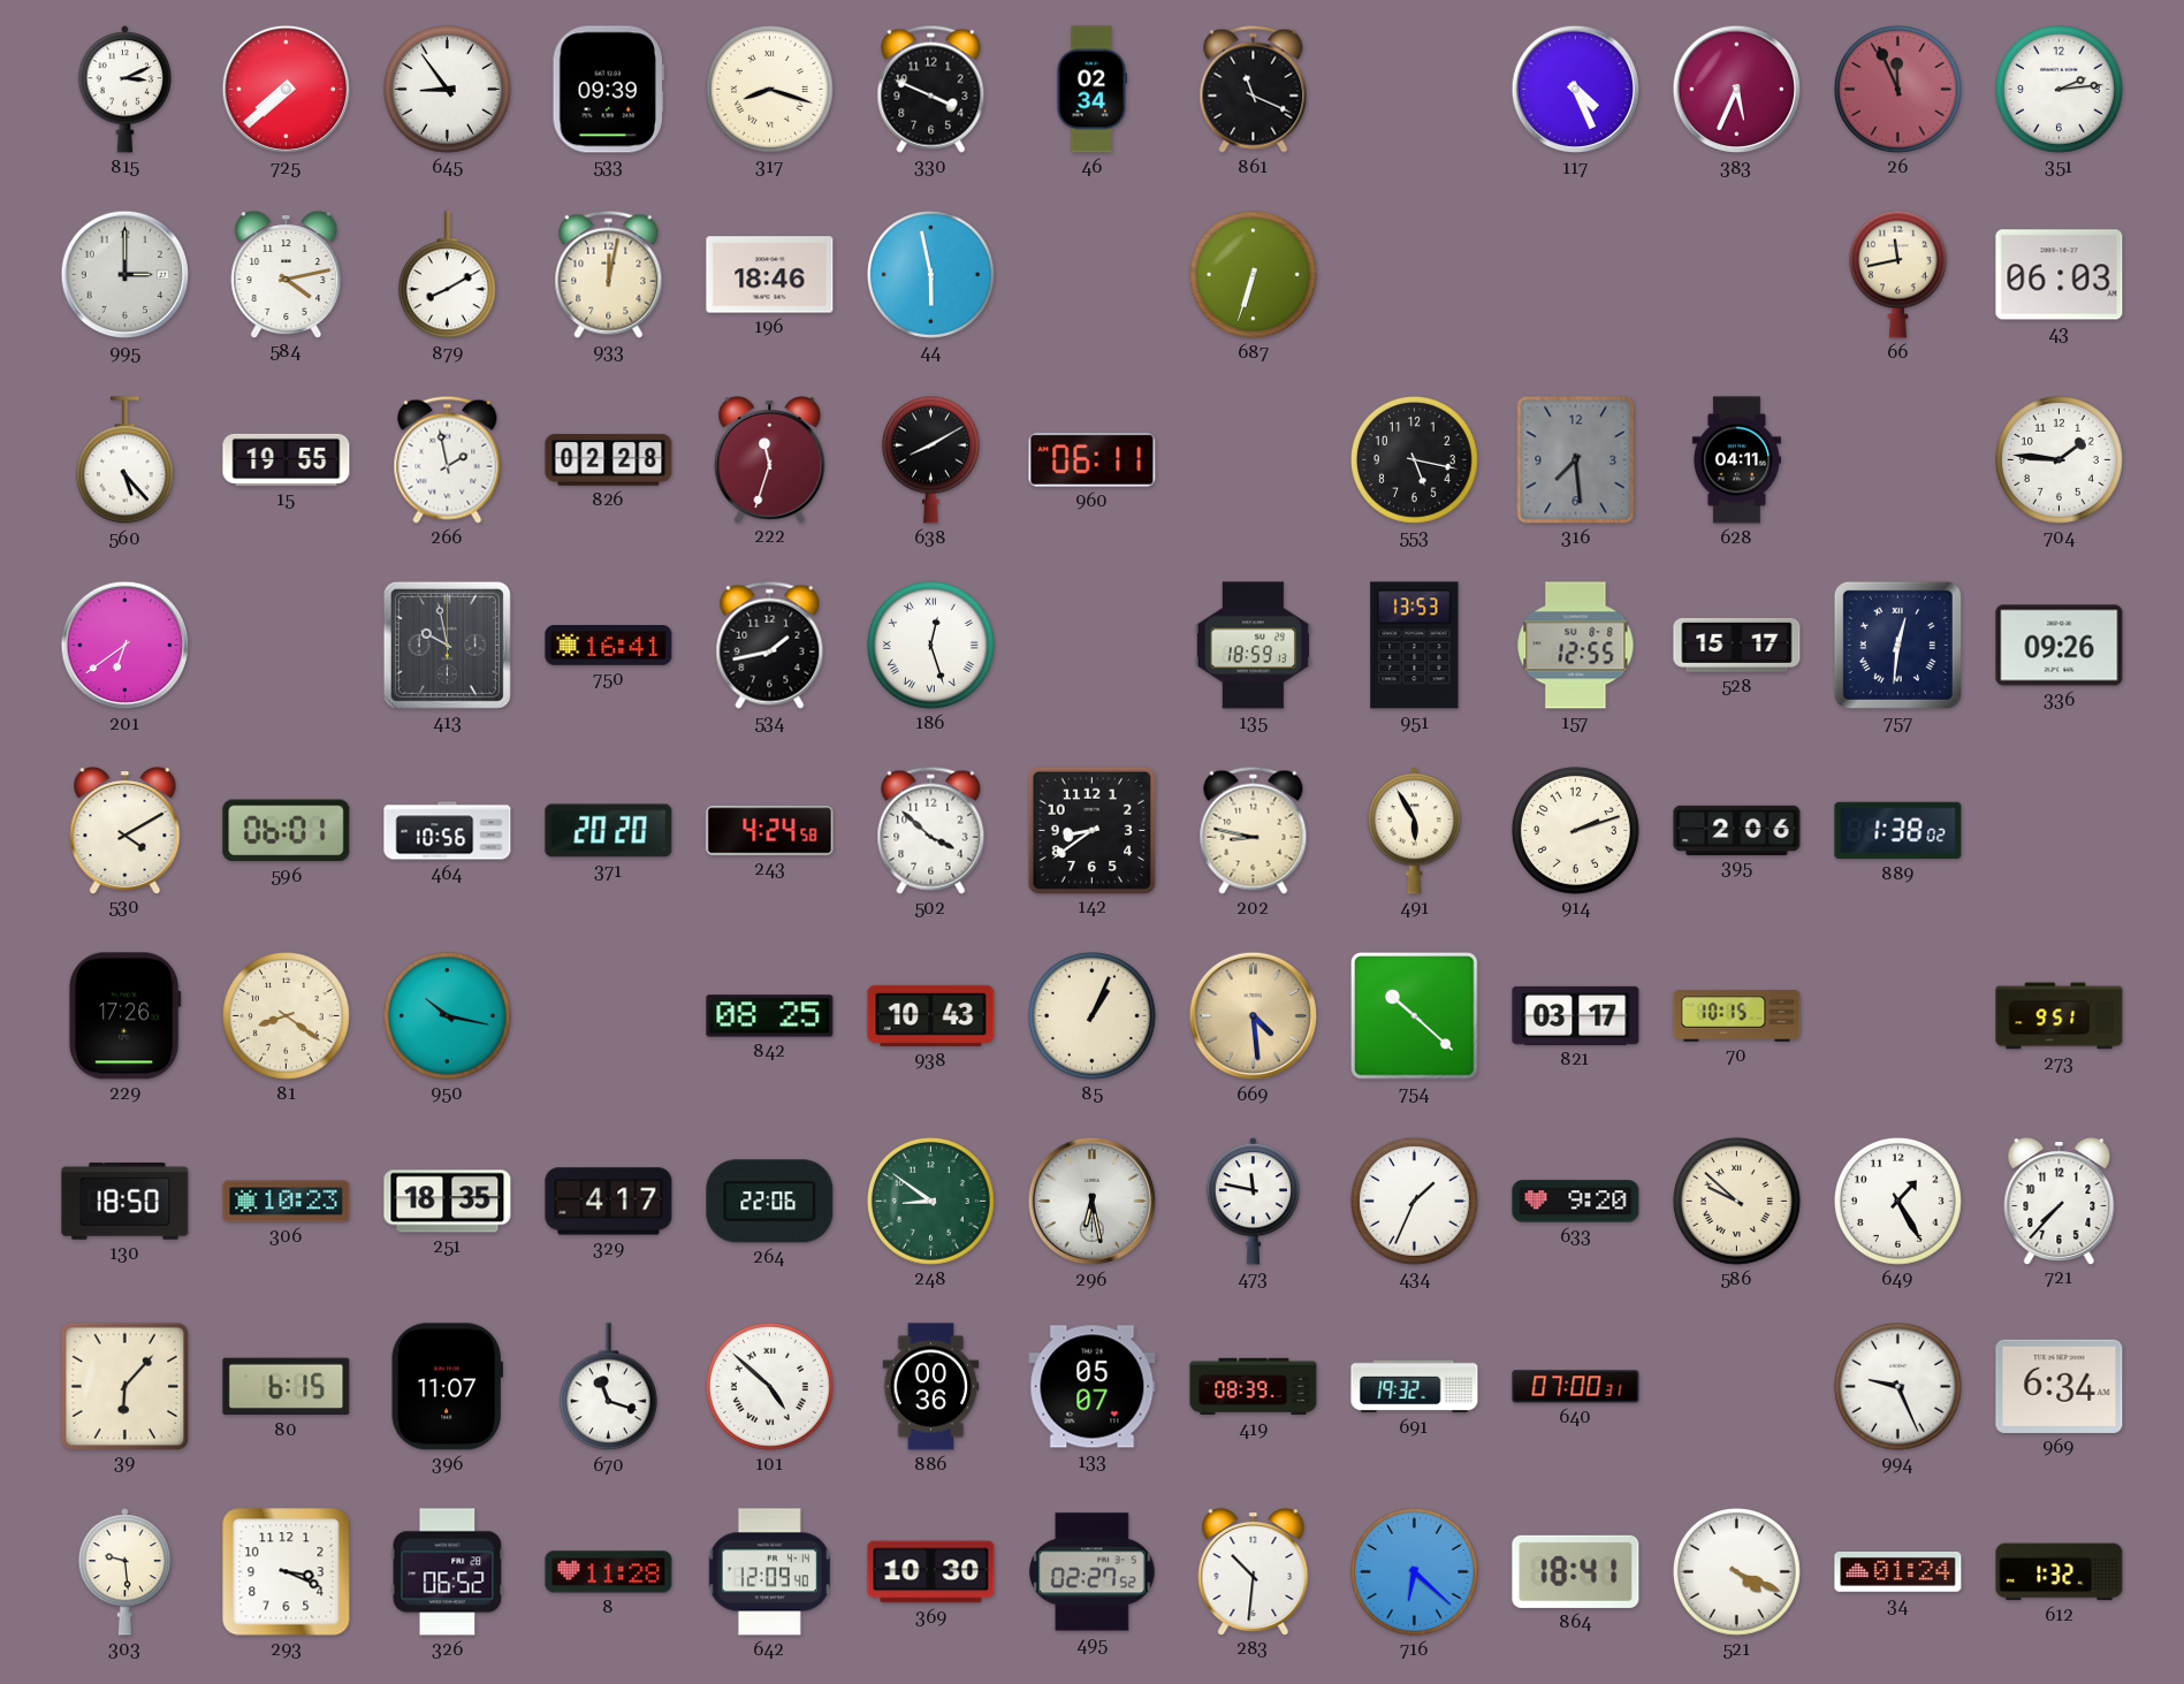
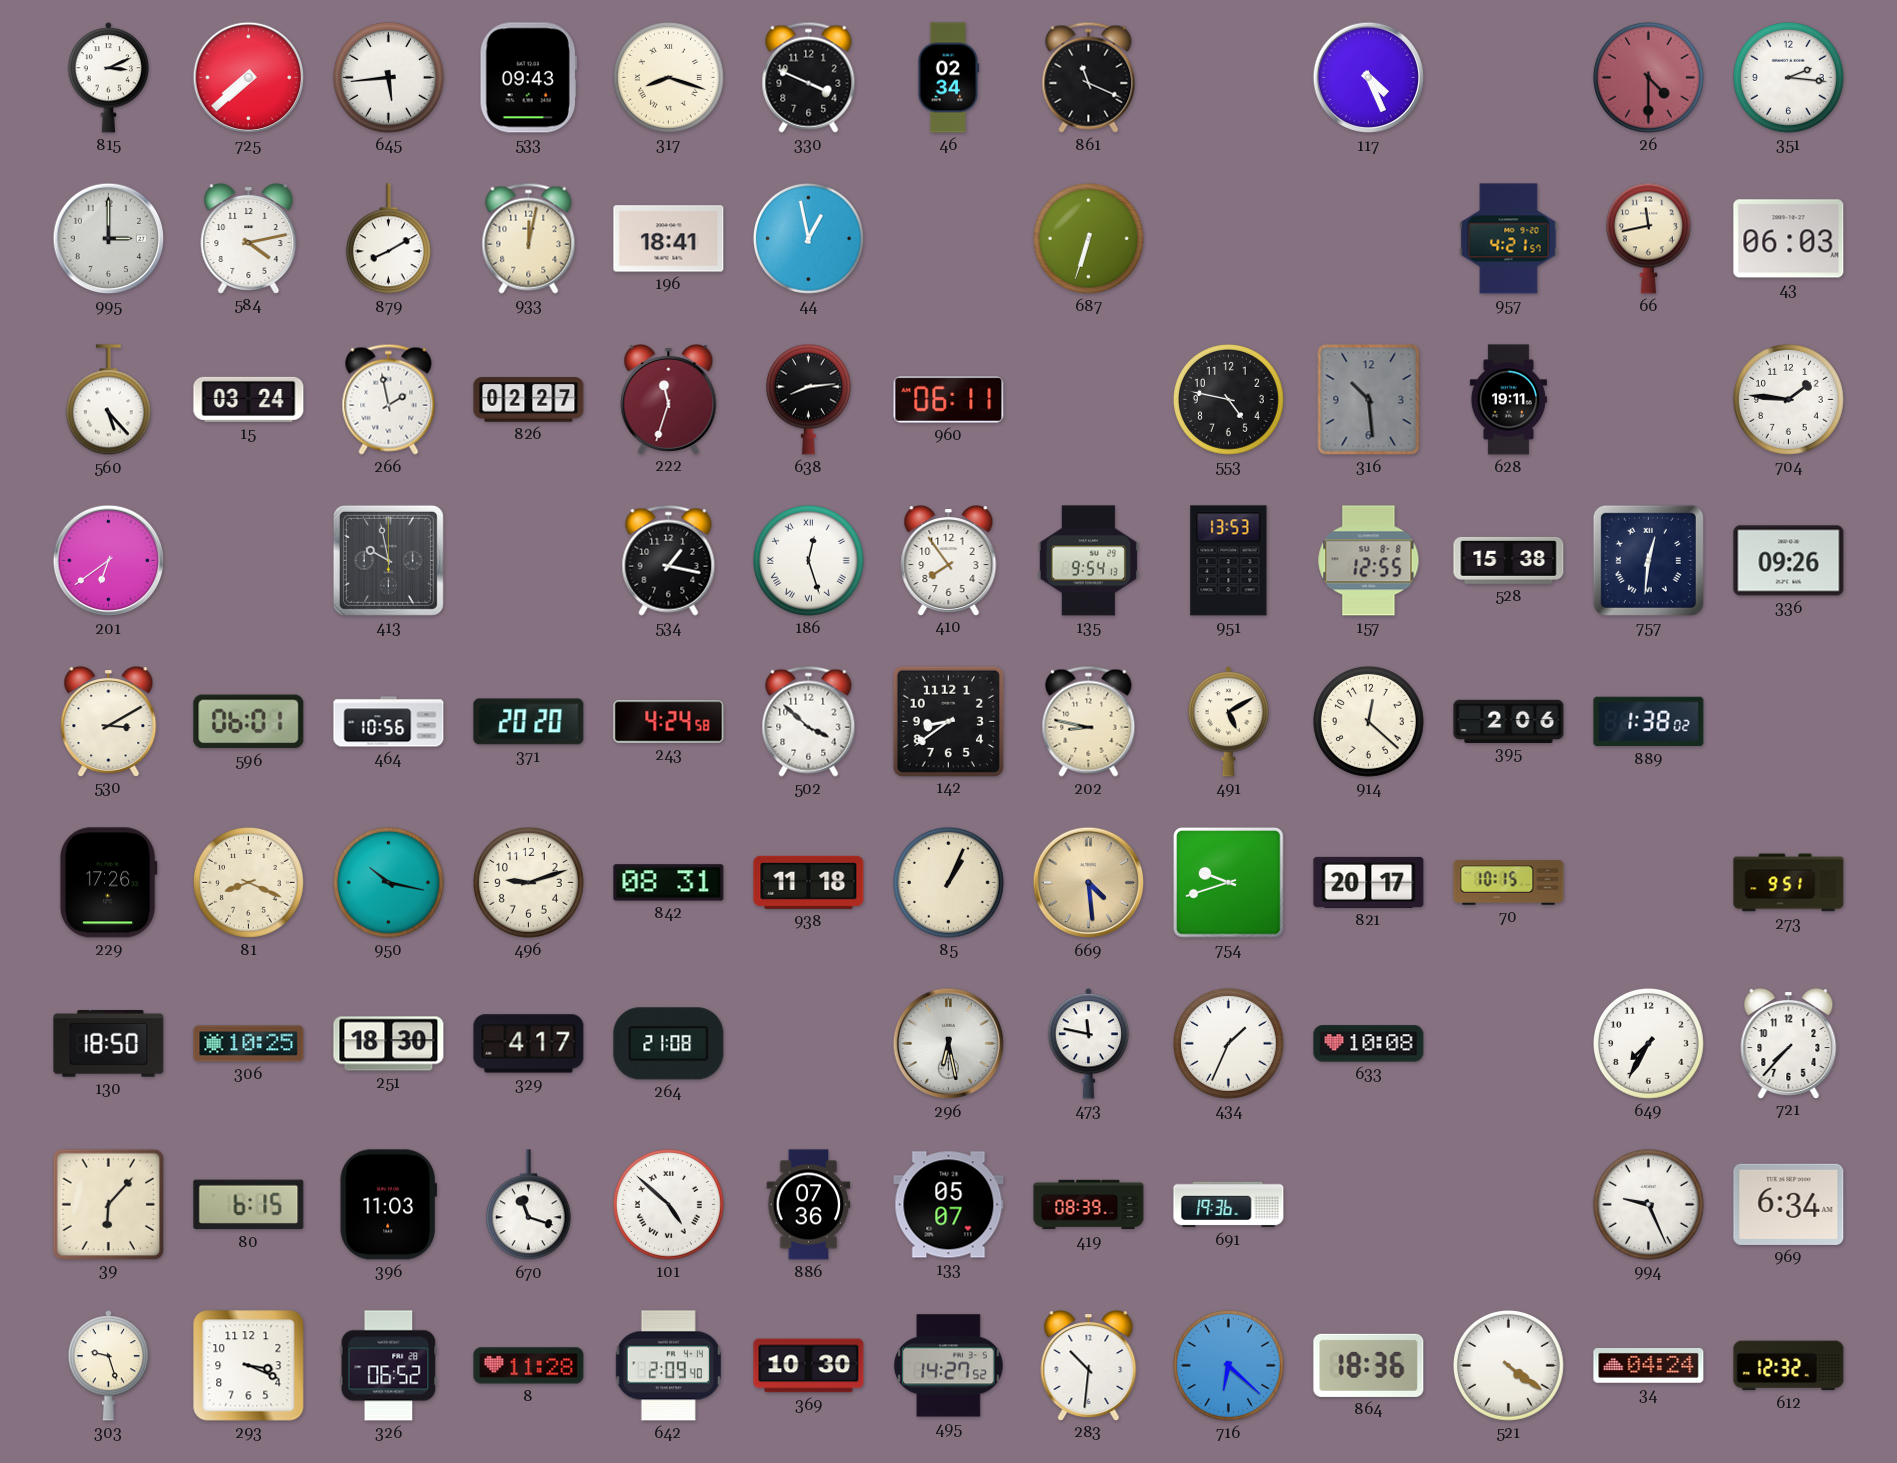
645: 8:54 -> 5:44
533: 09:39 -> 09:43
383: 5:34 -> none
26: 11:56 -> 4:30
351: 2:14 -> 2:16
196: 18:46 -> 18:41
44: 5:58 -> 12:58
957: none -> 4:21
15: 19:55 -> 03:24
826: 02:28 -> 02:27
638: 8:10 -> 8:14
553: 5:17 -> 4:47
316: 7:29 -> 10:29
628: 04:11 -> 19:11
750: 16:41 -> none
534: 1:43 -> 1:17
410: none -> 7:54
135: 18:59 -> 9:54
528: 15:17 -> 15:38
530: 4:10 -> 3:10
491: 5:55 -> 5:10
914: 2:12 -> 12:22
81: 8:21 -> 8:19
496: none -> 9:12
842: 08:25 -> 08:31
938: 10:43 -> 11:18
754: 10:22 -> 9:42
821: 03:17 -> 20:17
306: 10:23 -> 10:25
251: 18:35 -> 18:30
264: 22:06 -> 21:08
248: 8:51 -> none
633: 9:20 -> 10:08
586: 9:52 -> none
649: 1:25 -> 7:35
396: 11:07 -> 11:03
886: 00:36 -> 07:36
691: 19:32 -> 19:36
640: 07:00 -> none
303: 9:29 -> 9:27
642: 12:09 -> 2:09
495: 02:27 -> 14:27
864: 18:41 -> 18:36
521: 4:19 -> 4:21
34: 01:24 -> 04:24
612: 1:32 -> 12:32
